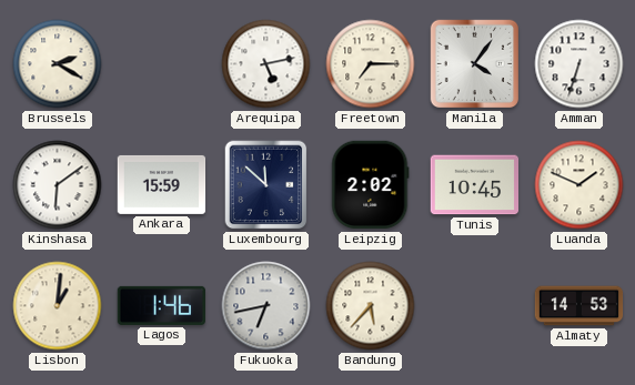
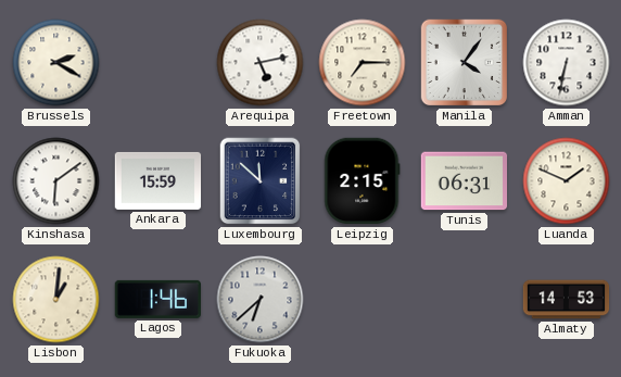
Amman: 6:33 -> 6:32
Leipzig: 2:02 -> 2:15
Tunis: 10:45 -> 06:31
Fukuoka: 6:43 -> 6:38
Bandung: 5:37 -> none
